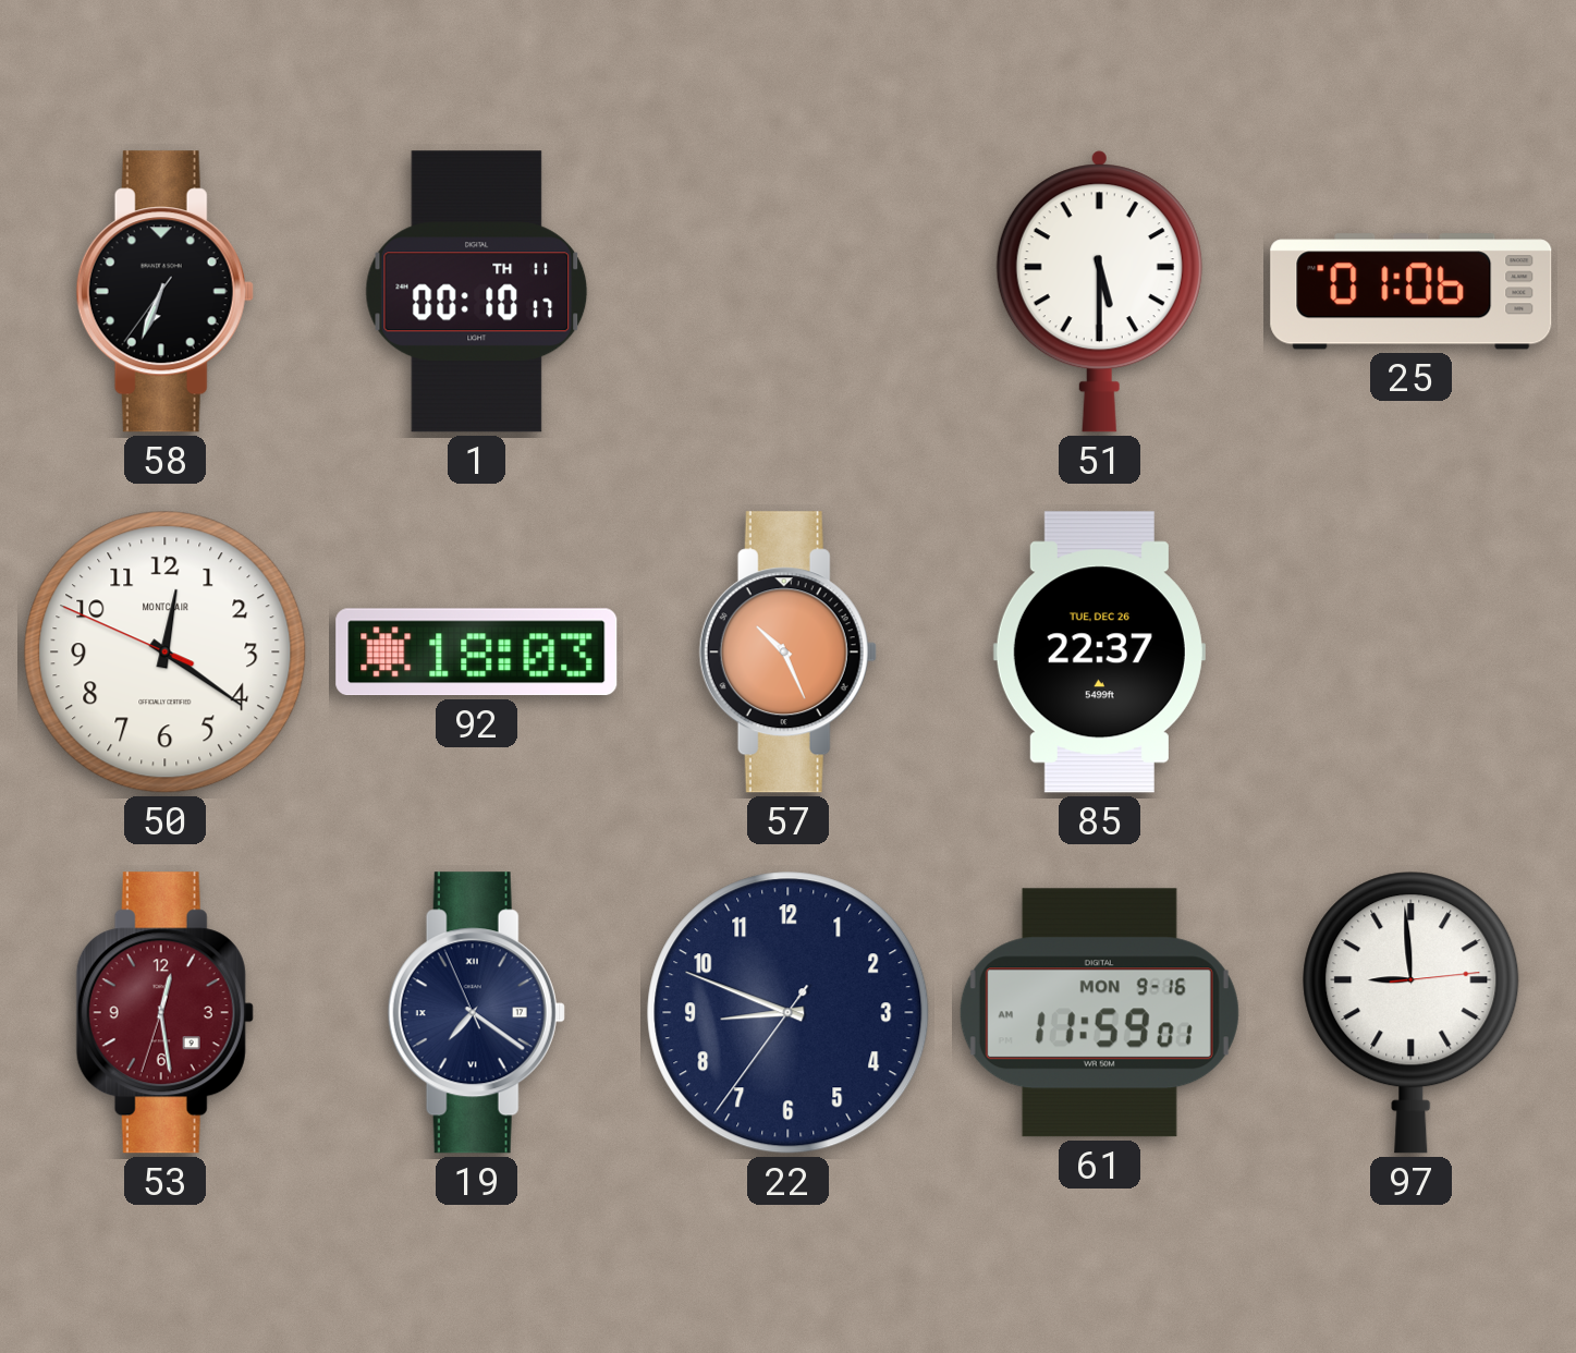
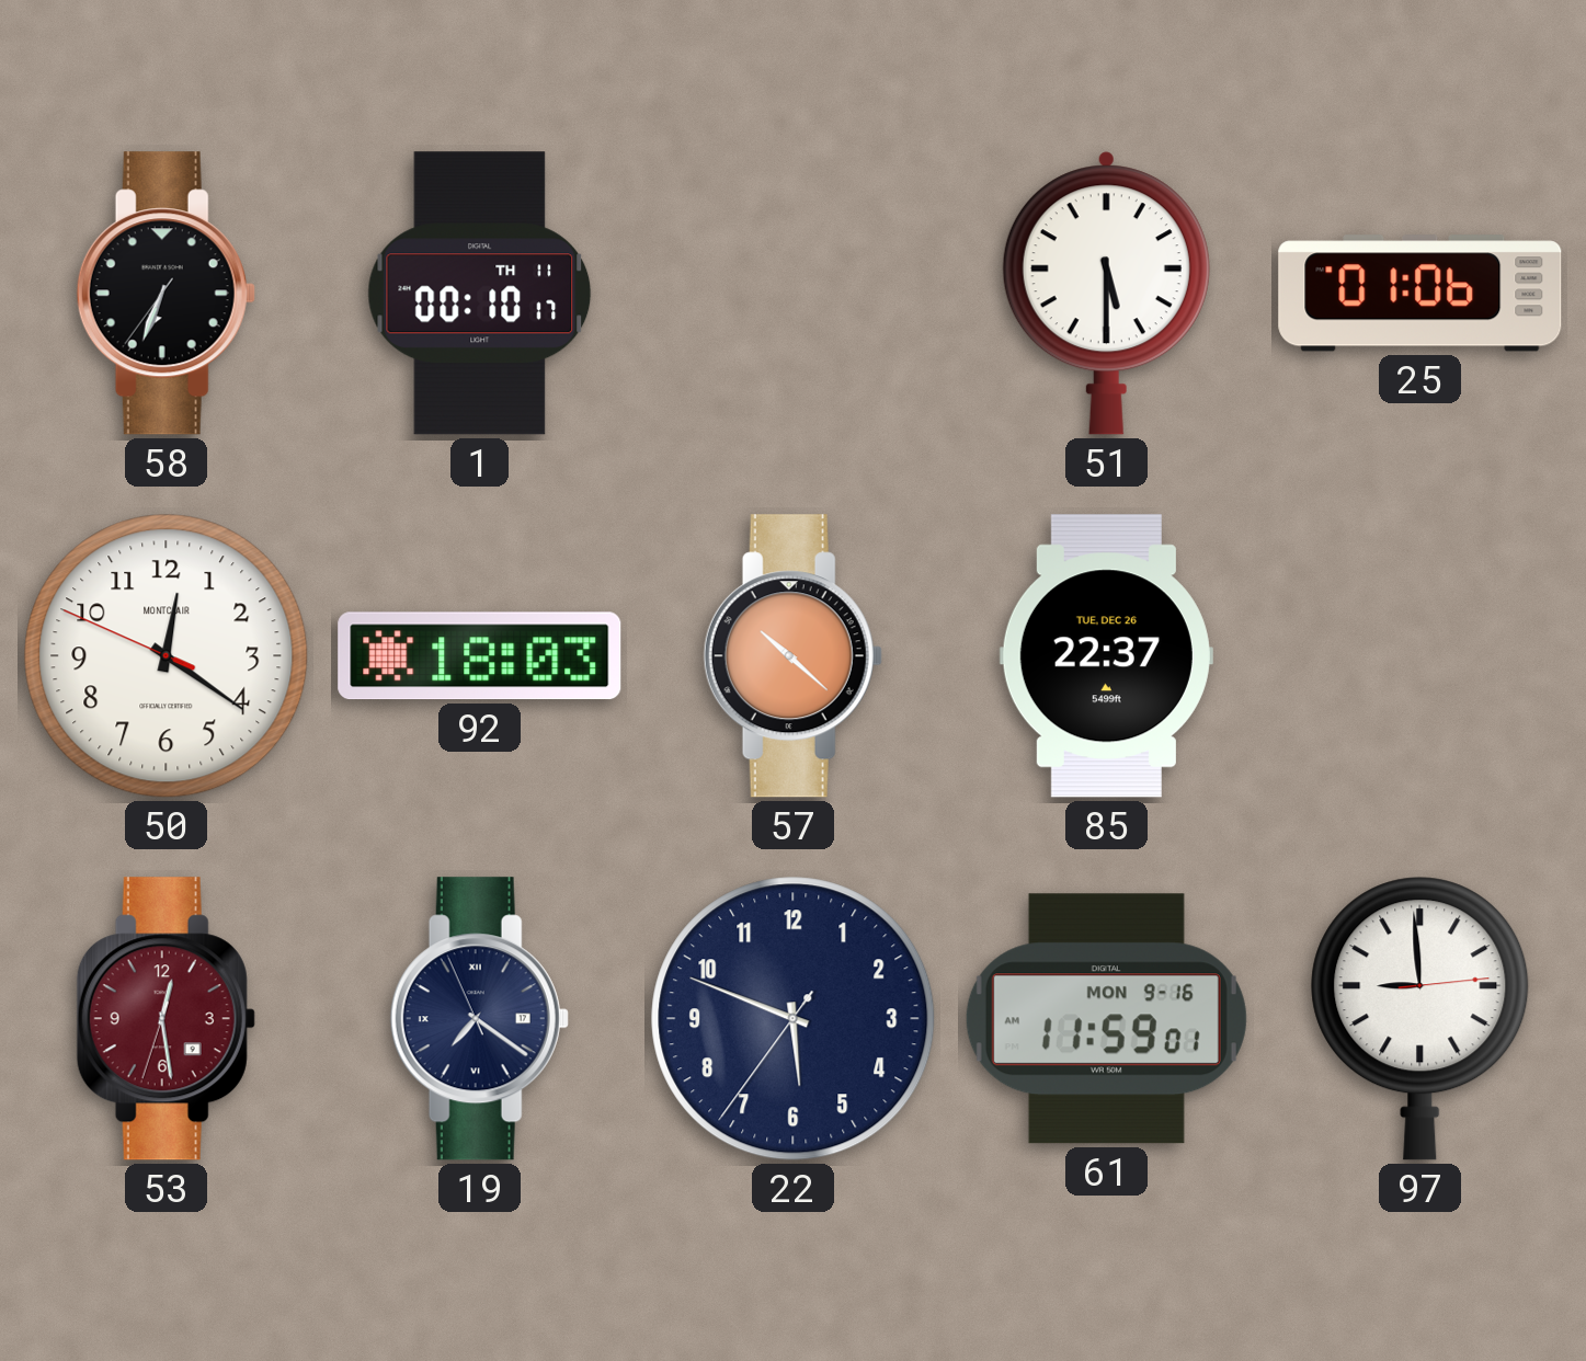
57: 10:26 -> 10:22
22: 8:48 -> 5:48
